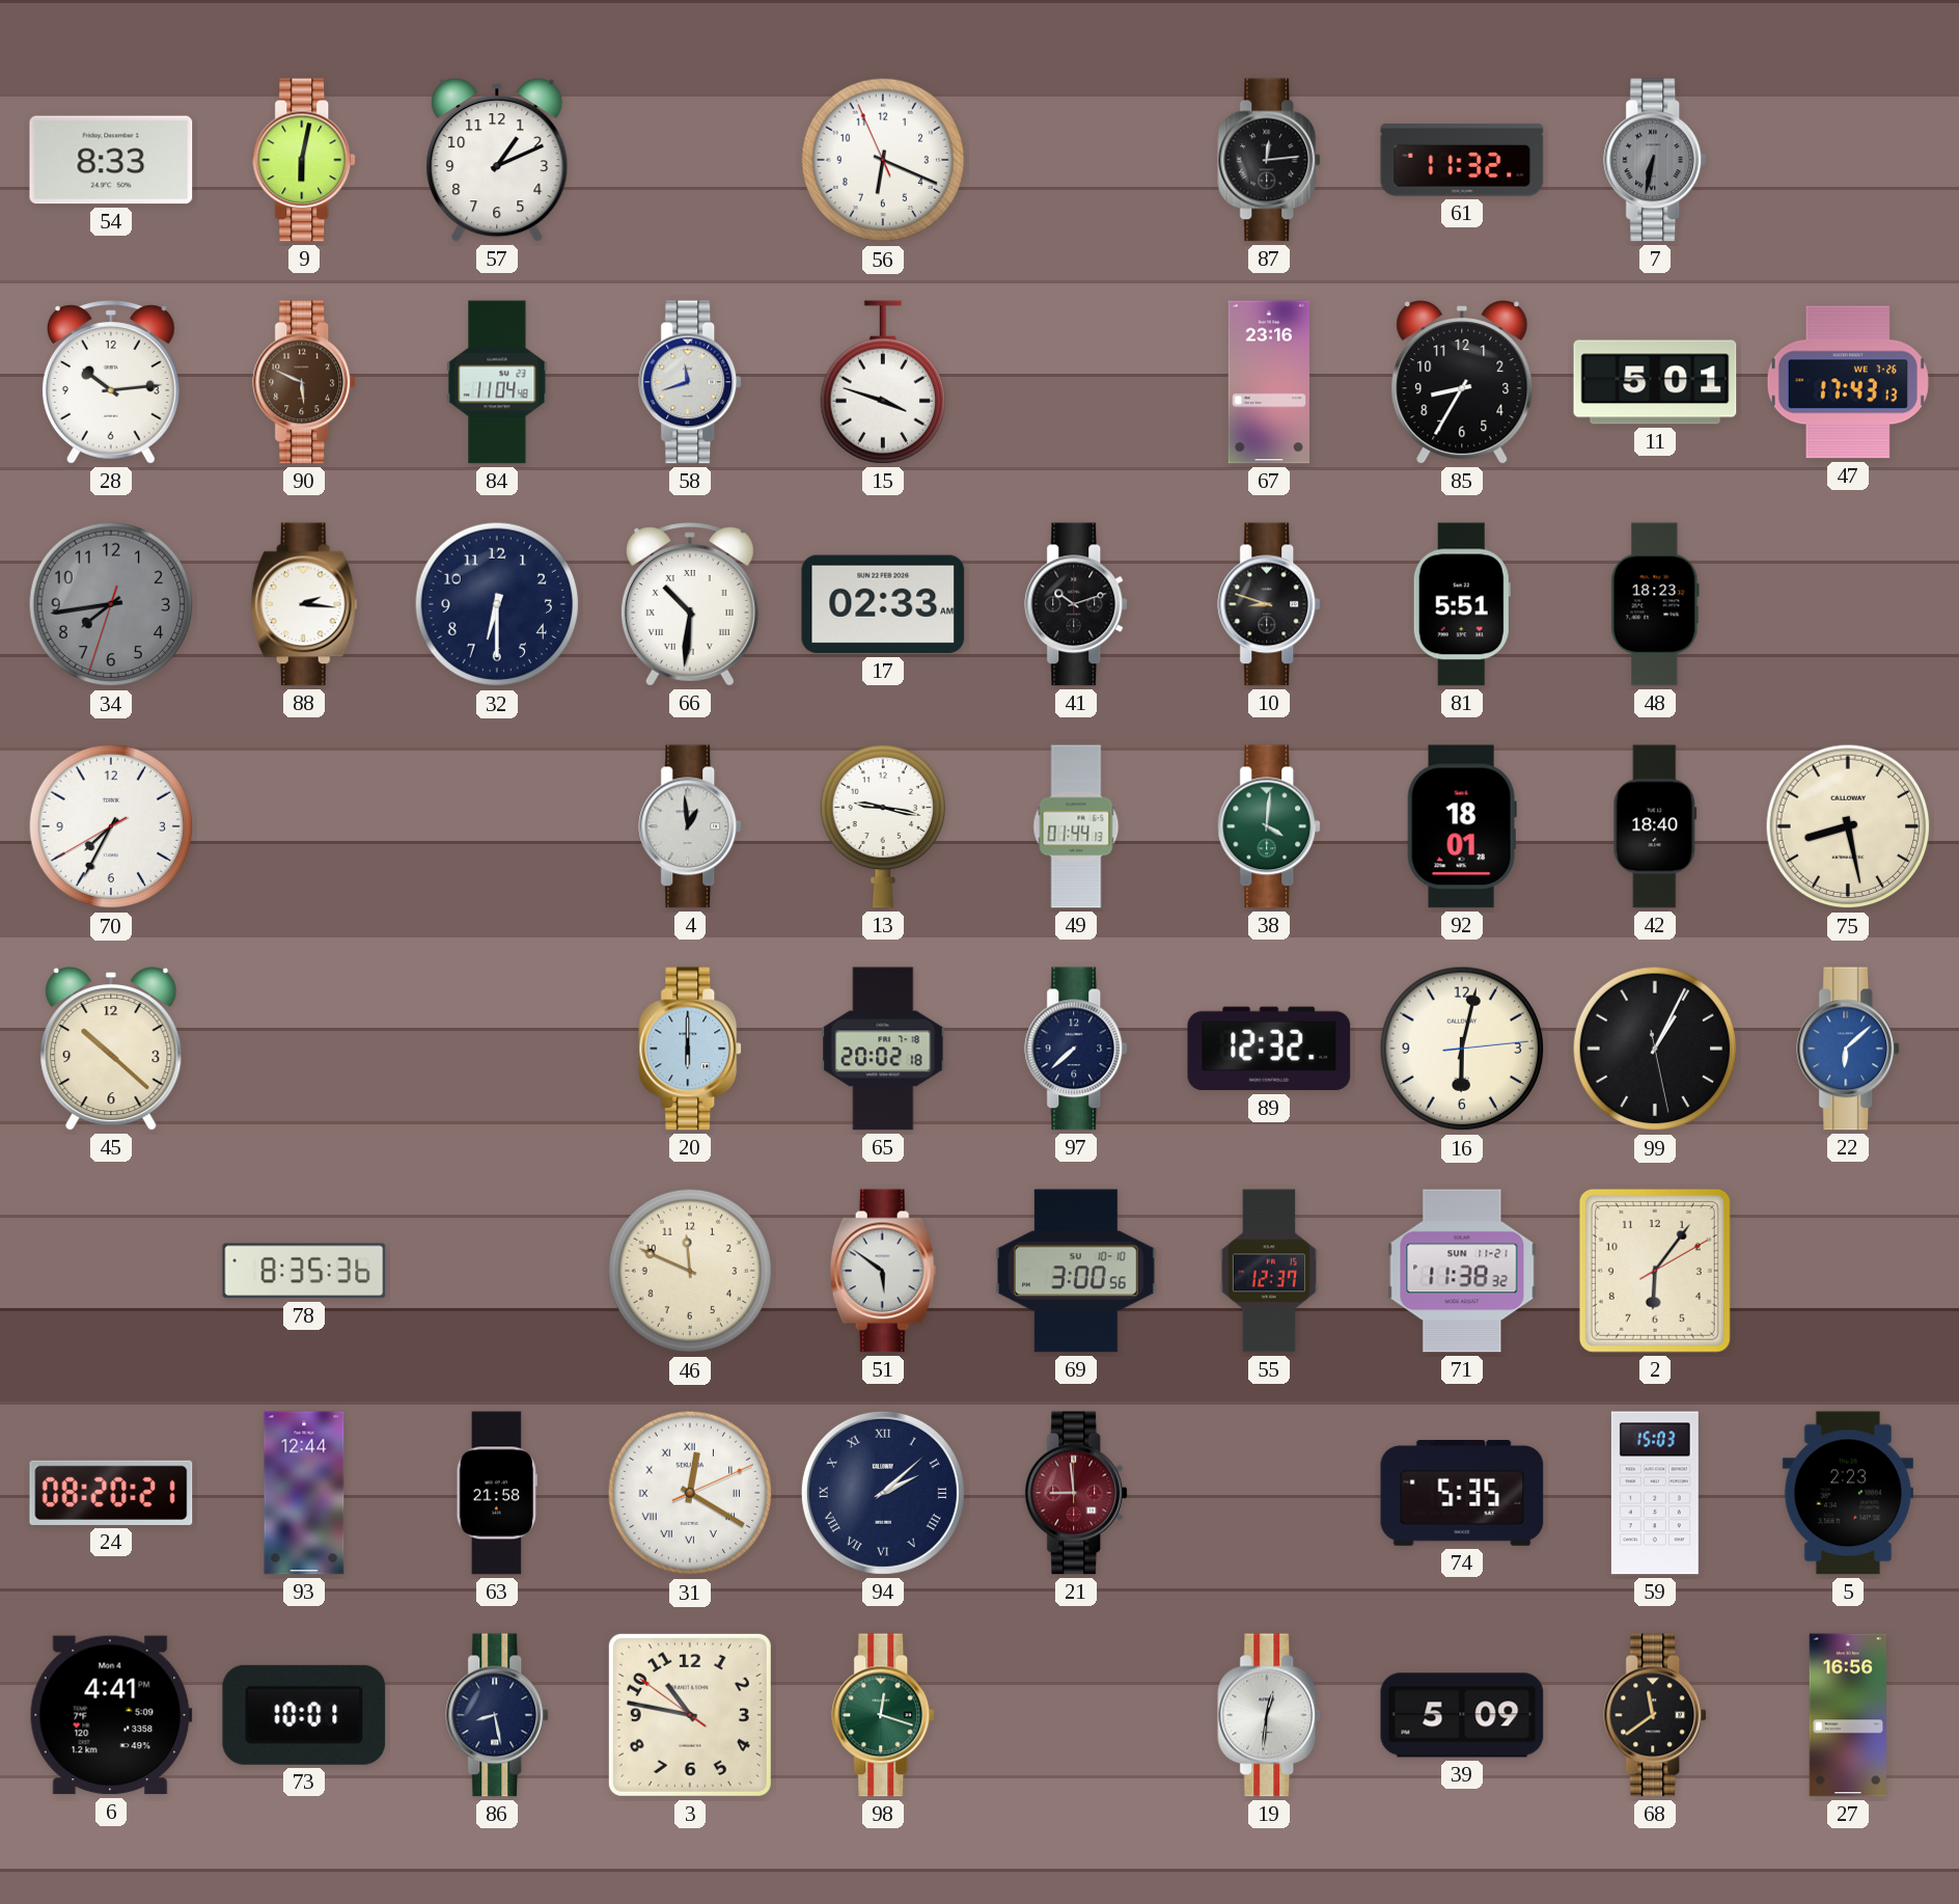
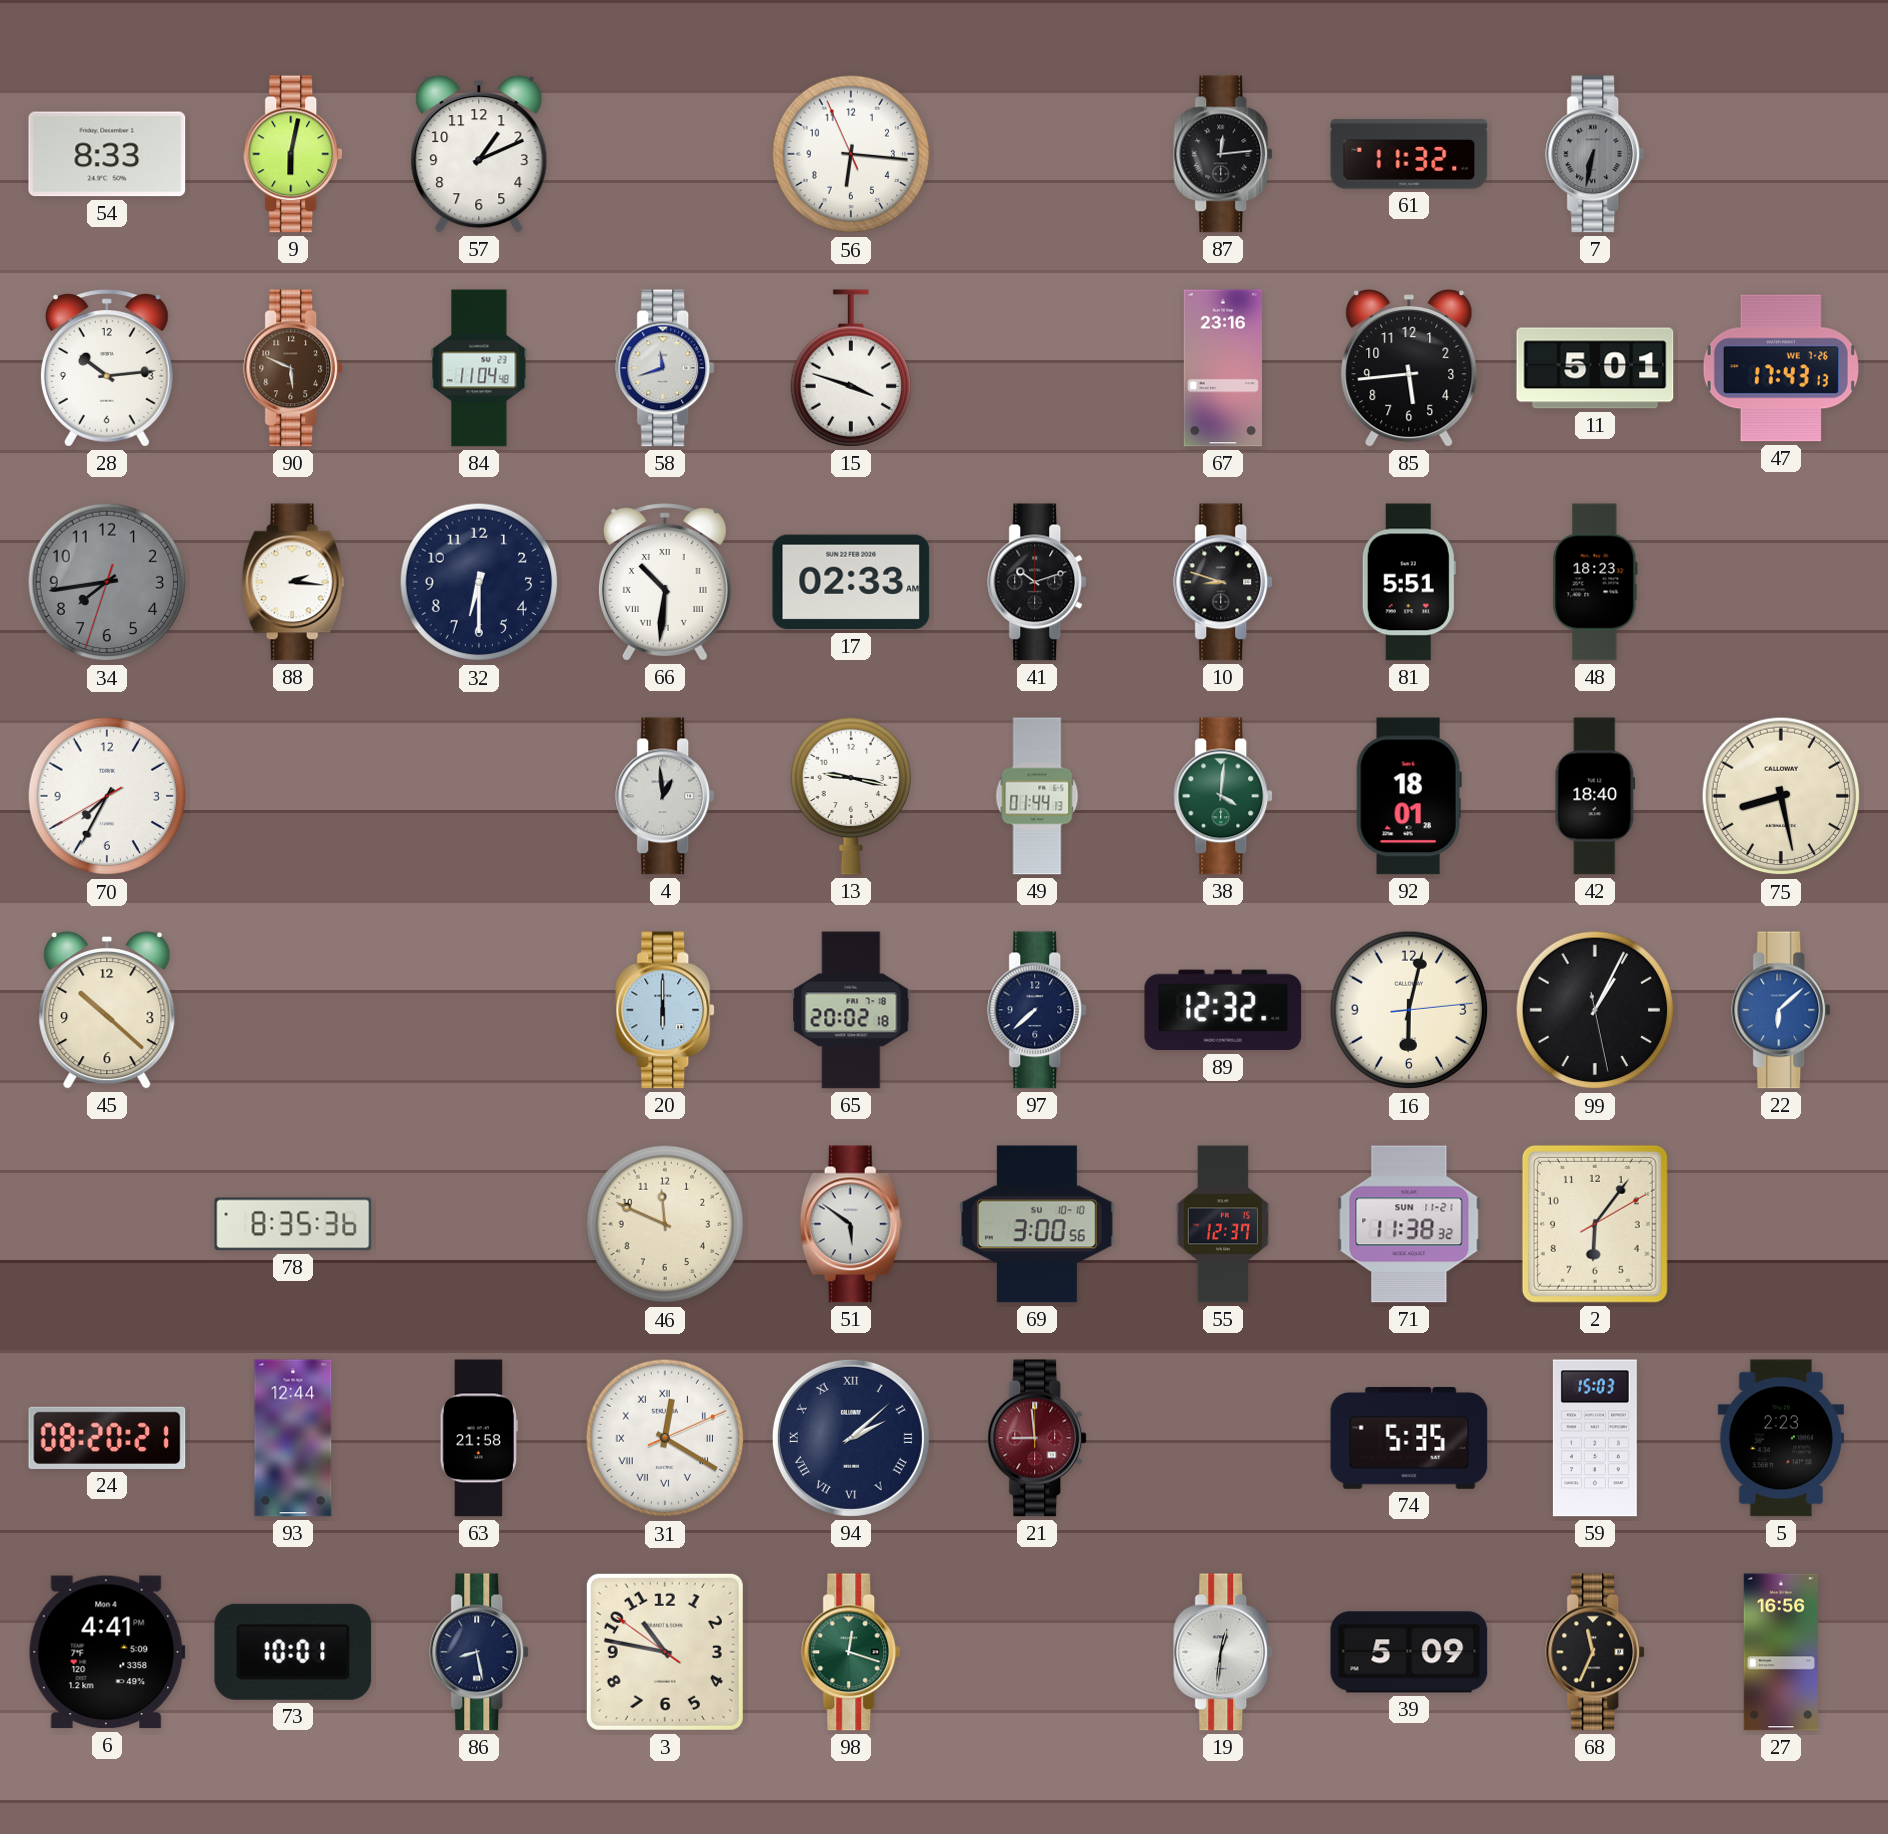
56: 6:18 -> 6:15
85: 8:35 -> 5:44
68: 11:39 -> 11:34
